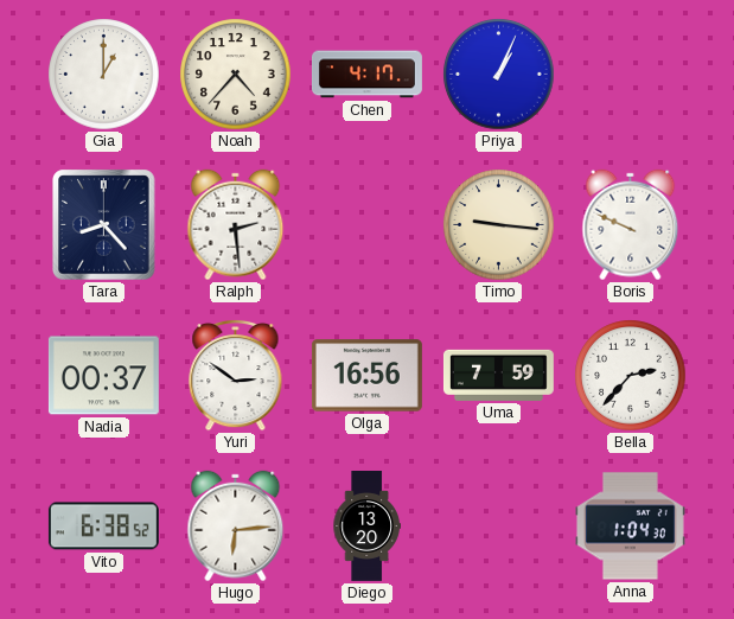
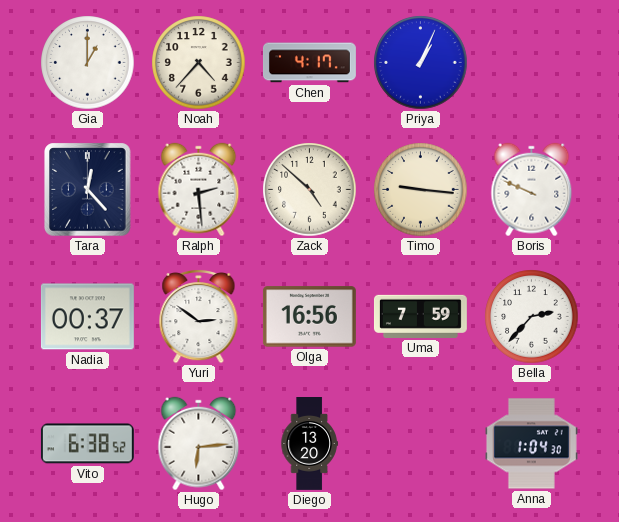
Tara: 8:23 -> 12:23
Zack: none -> 4:52
